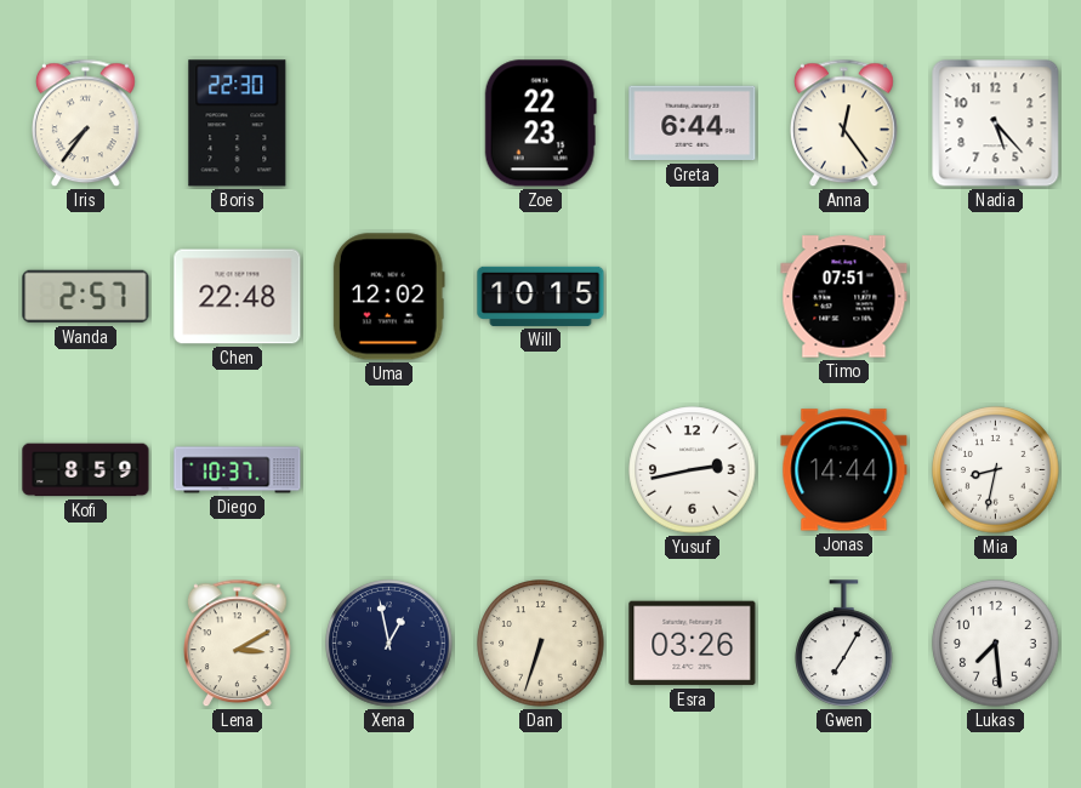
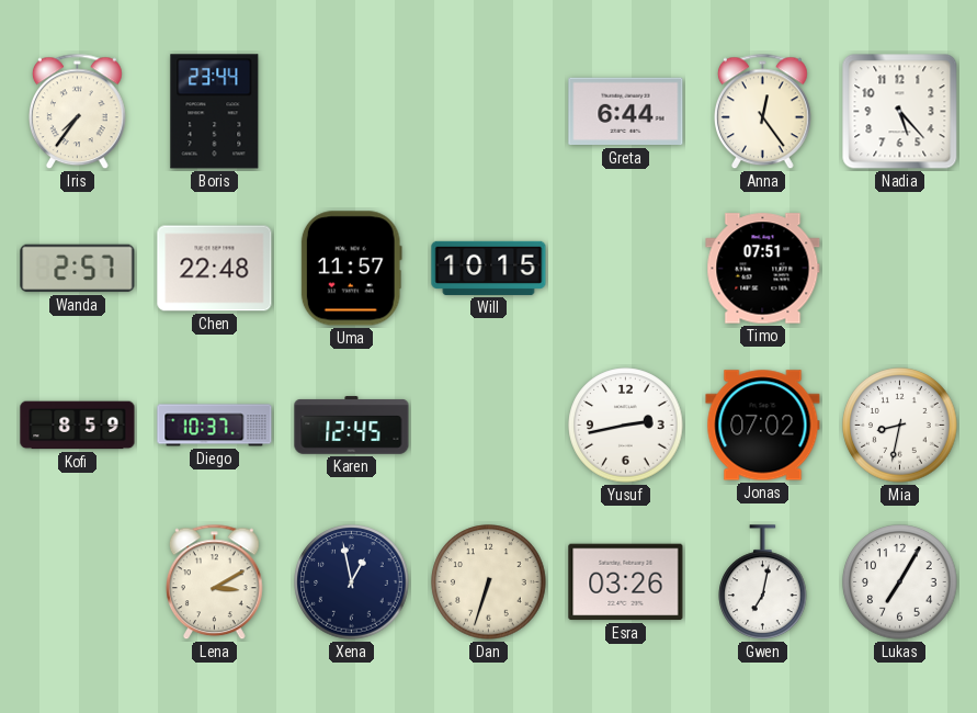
Boris: 22:30 -> 23:44
Zoe: 22:23 -> none
Uma: 12:02 -> 11:57
Karen: none -> 12:45
Jonas: 14:44 -> 07:02
Gwen: 7:05 -> 7:02
Lukas: 7:29 -> 7:05
